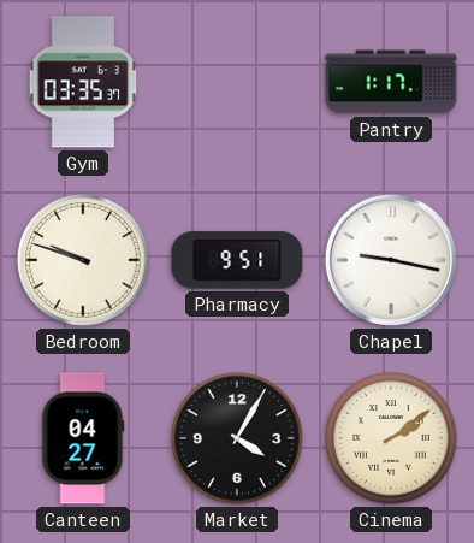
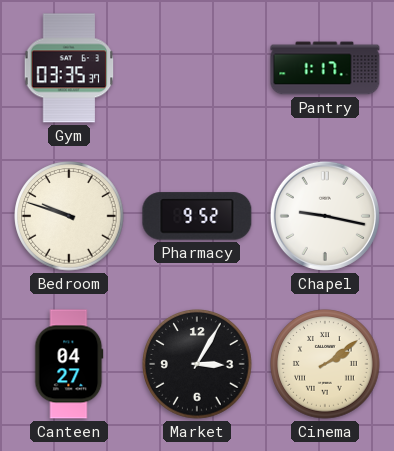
Pharmacy: 9:51 -> 9:52
Market: 4:05 -> 3:05
